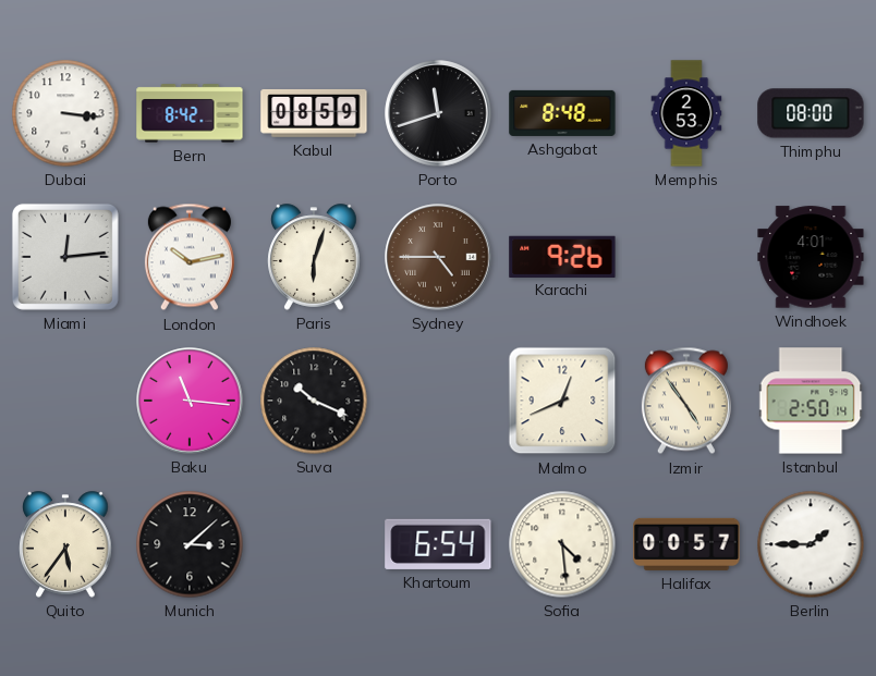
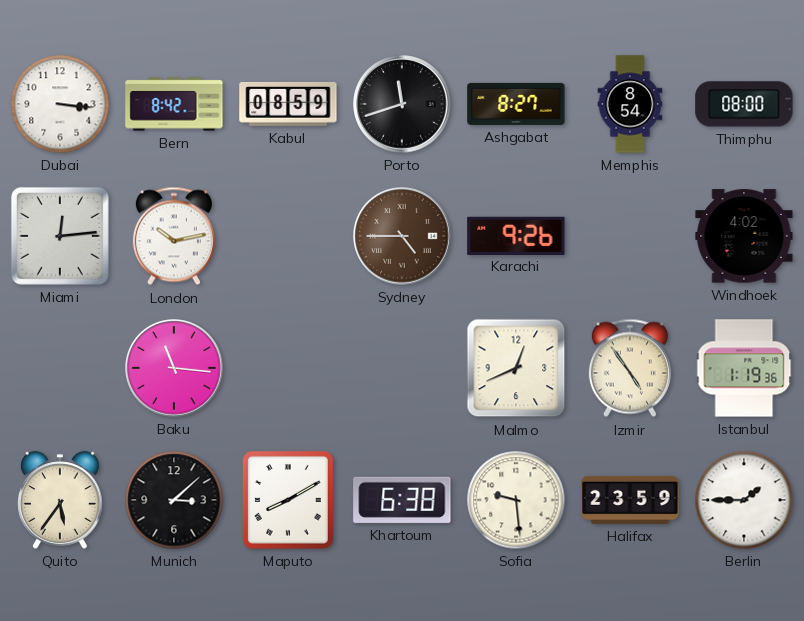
Ashgabat: 8:48 -> 8:27
Memphis: 2:53 -> 8:54
Paris: 6:03 -> none
Windhoek: 4:01 -> 4:02
Suva: 10:19 -> none
Istanbul: 2:50 -> 1:19
Maputo: none -> 8:10
Khartoum: 6:54 -> 6:38
Sofia: 4:29 -> 9:29
Halifax: 00:57 -> 23:59
